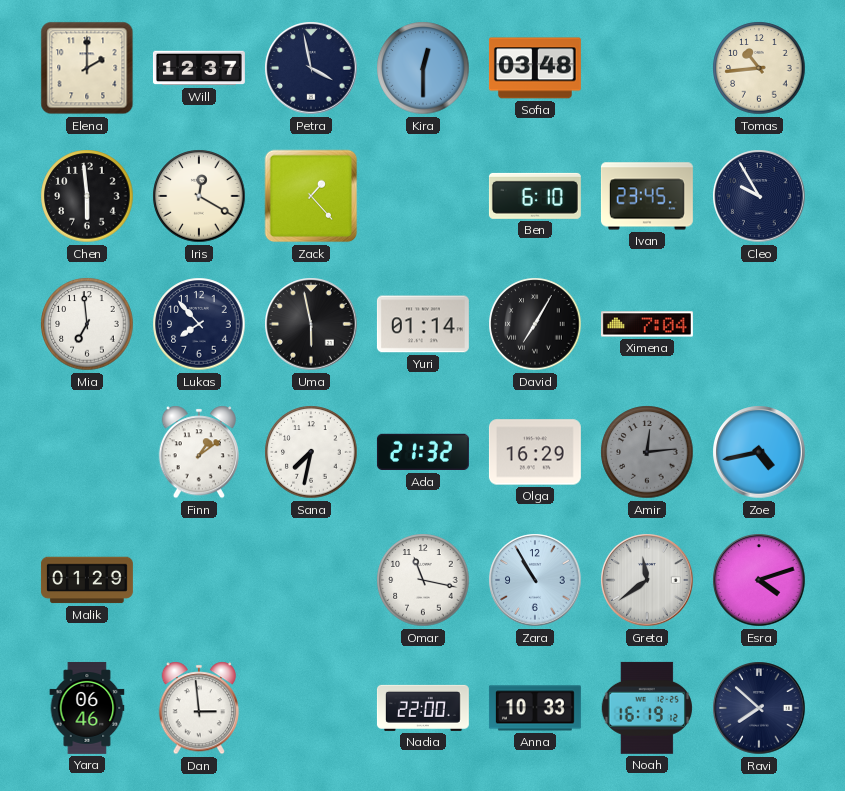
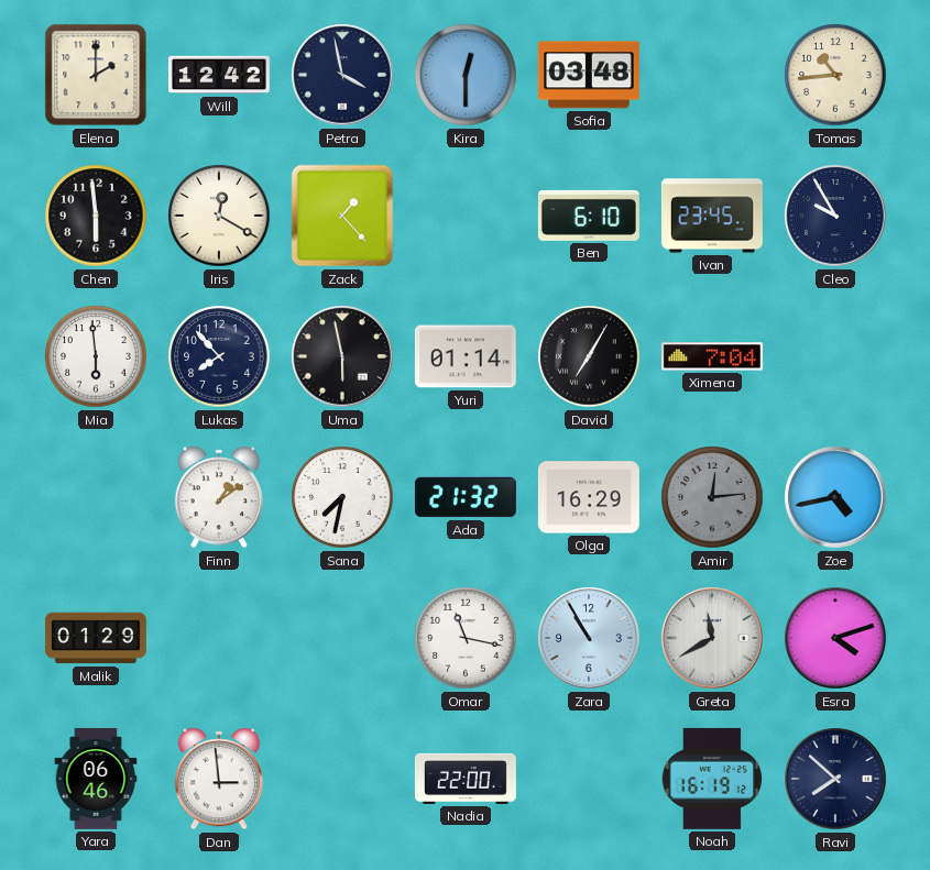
Will: 12:37 -> 12:42
Mia: 6:59 -> 5:59
Greta: 11:39 -> 11:40
Anna: 10:33 -> none
